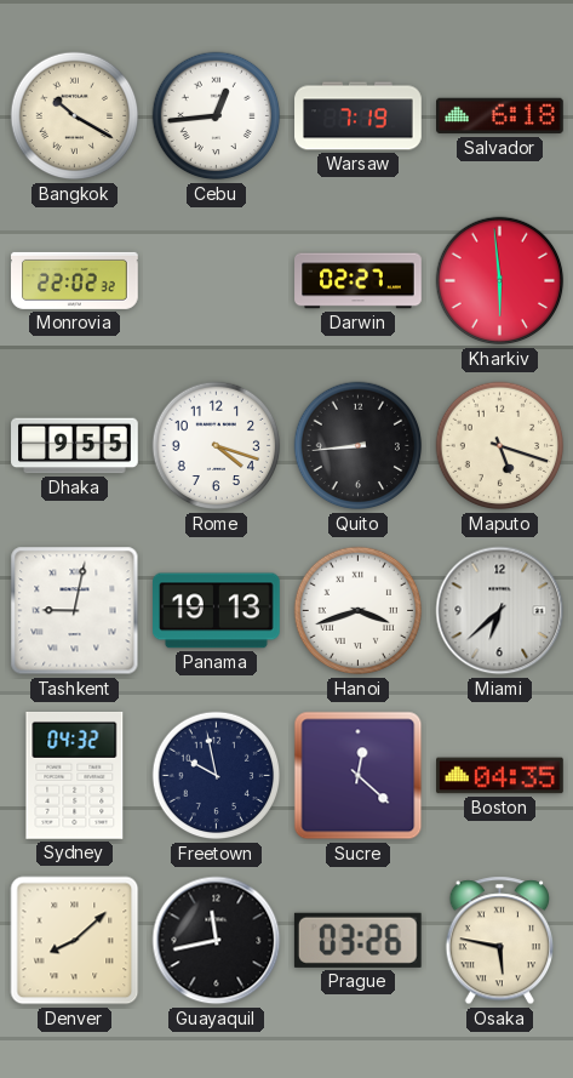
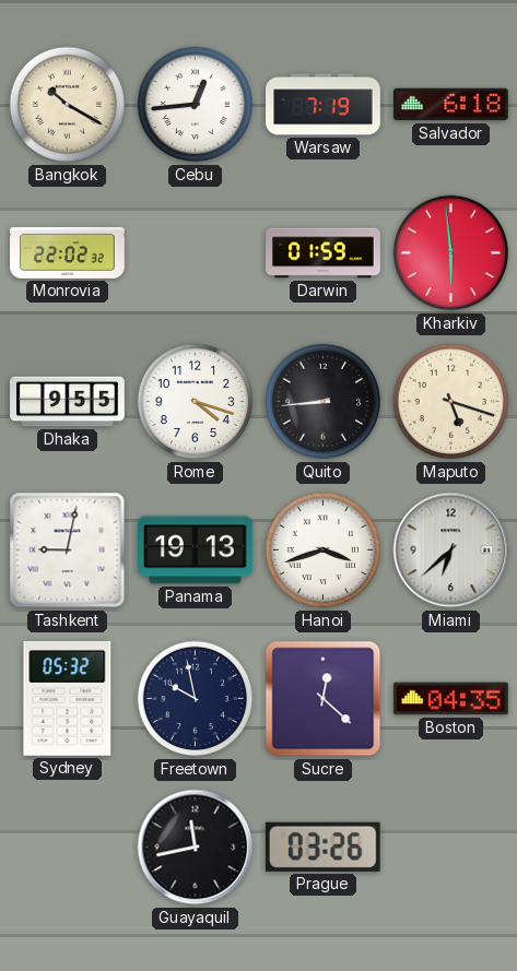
Darwin: 02:27 -> 01:59
Sydney: 04:32 -> 05:32
Denver: 8:08 -> none
Osaka: 5:47 -> none
